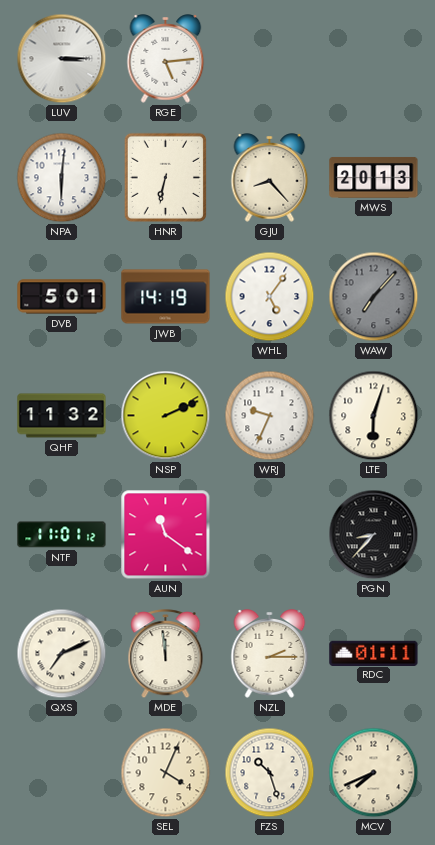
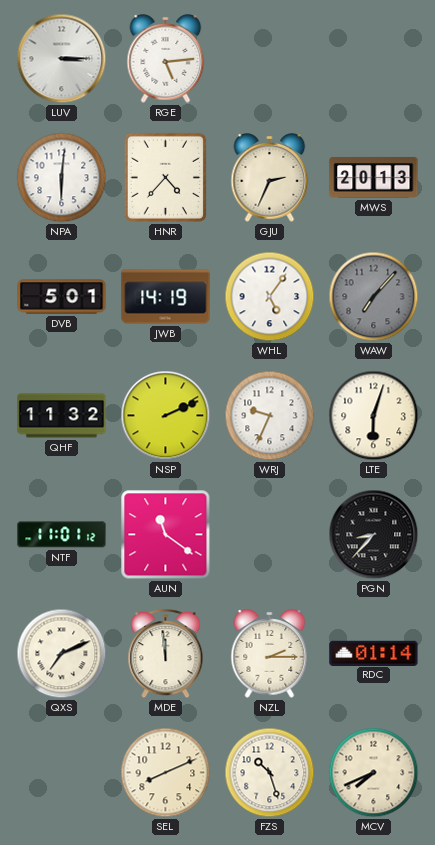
HNR: 6:32 -> 4:37
GJU: 8:23 -> 2:34
RDC: 01:11 -> 01:14
SEL: 4:04 -> 8:11
